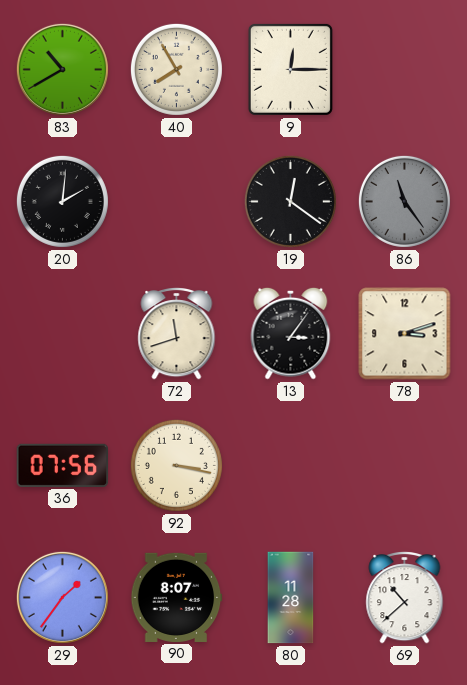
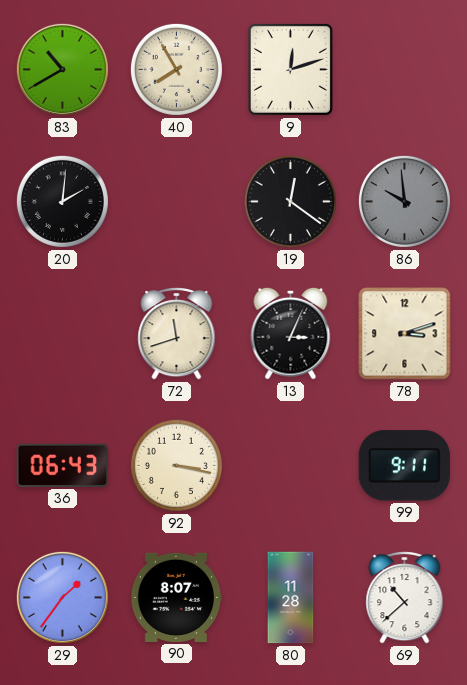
9: 12:15 -> 12:12
86: 11:24 -> 9:59
13: 3:06 -> 3:04
36: 07:56 -> 06:43
99: none -> 9:11
